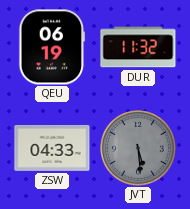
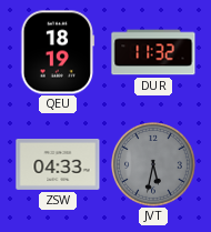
QEU: 06:19 -> 18:19
JVT: 5:29 -> 5:32
